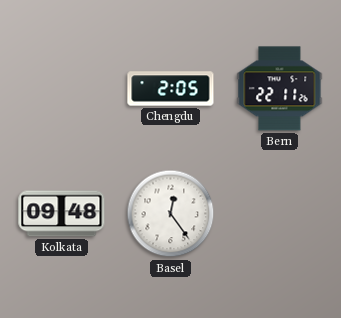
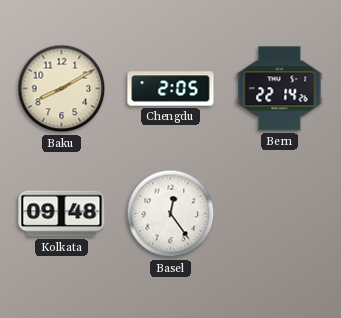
Baku: none -> 8:10
Bern: 22:11 -> 22:14
